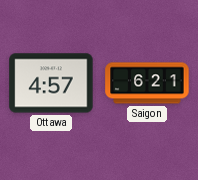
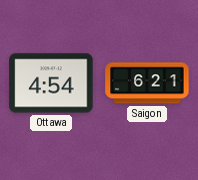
Ottawa: 4:57 -> 4:54
